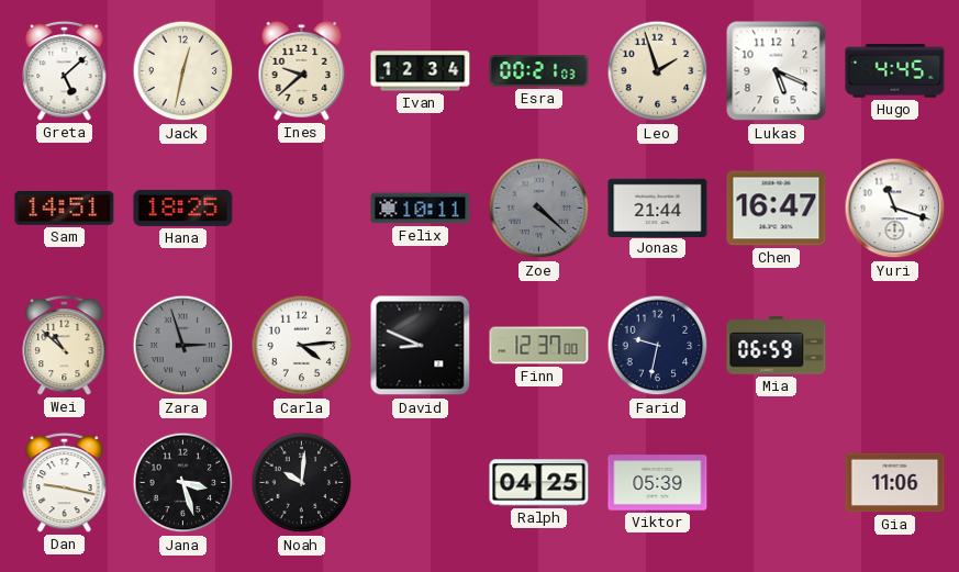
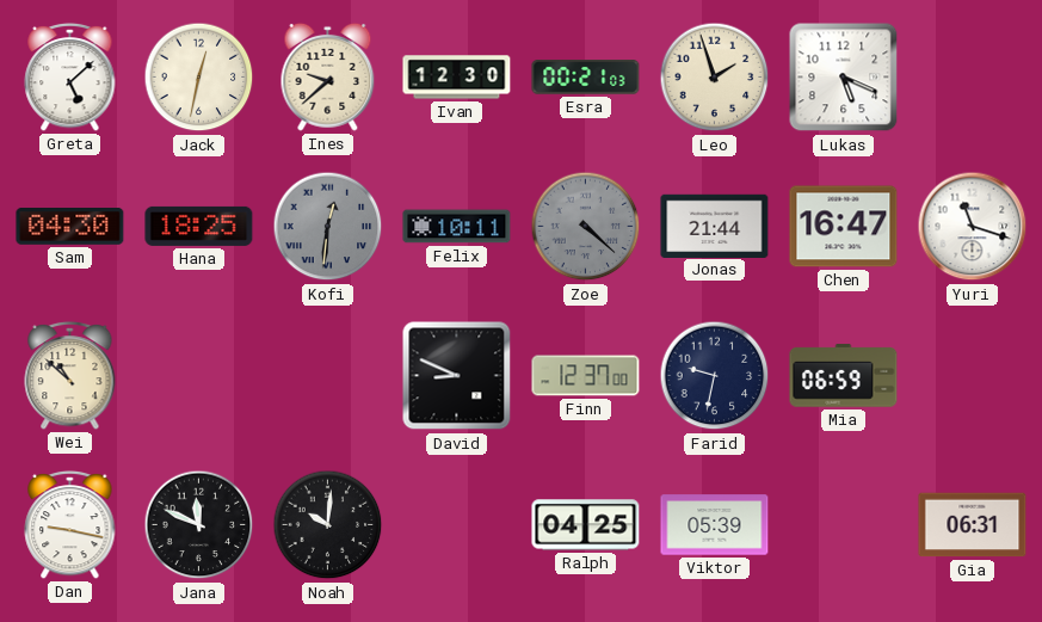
Ivan: 12:34 -> 12:30
Hugo: 4:45 -> none
Sam: 14:51 -> 04:30
Kofi: none -> 12:31
Zara: 2:57 -> none
Carla: 4:14 -> none
Jana: 3:27 -> 11:49
Gia: 11:06 -> 06:31
